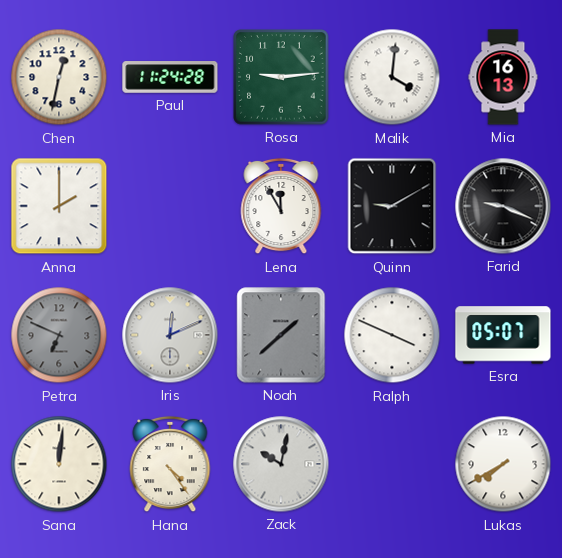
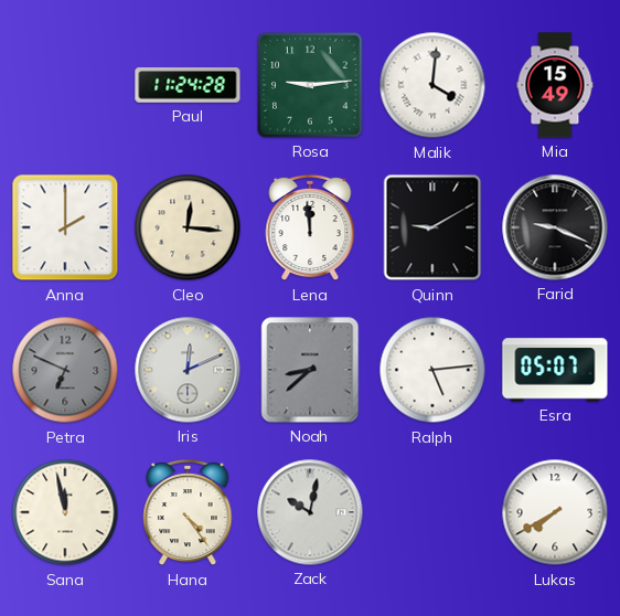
Chen: 12:32 -> none
Mia: 16:13 -> 15:49
Cleo: none -> 12:16
Lena: 11:55 -> 11:59
Noah: 1:38 -> 8:38
Ralph: 3:49 -> 5:14
Sana: 12:01 -> 11:58
